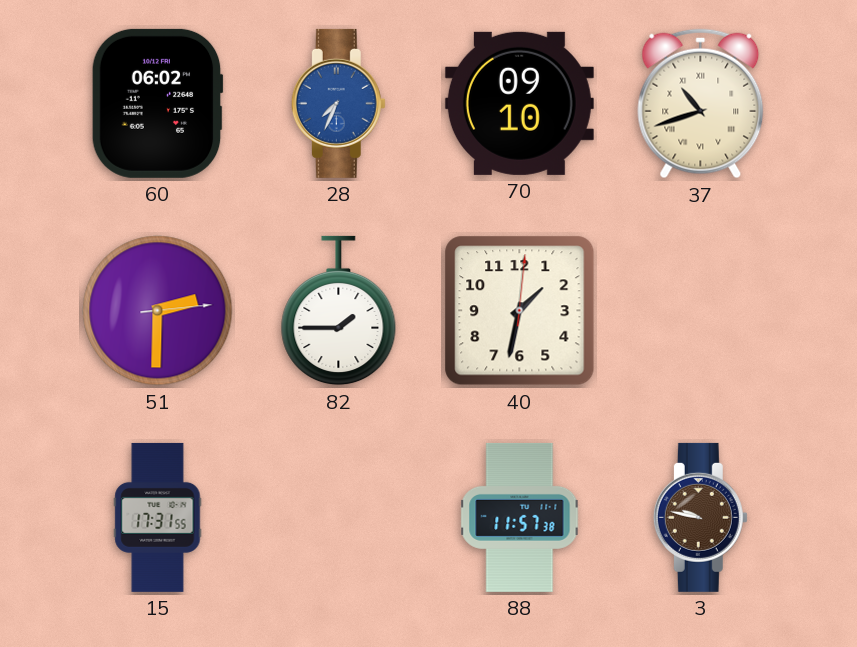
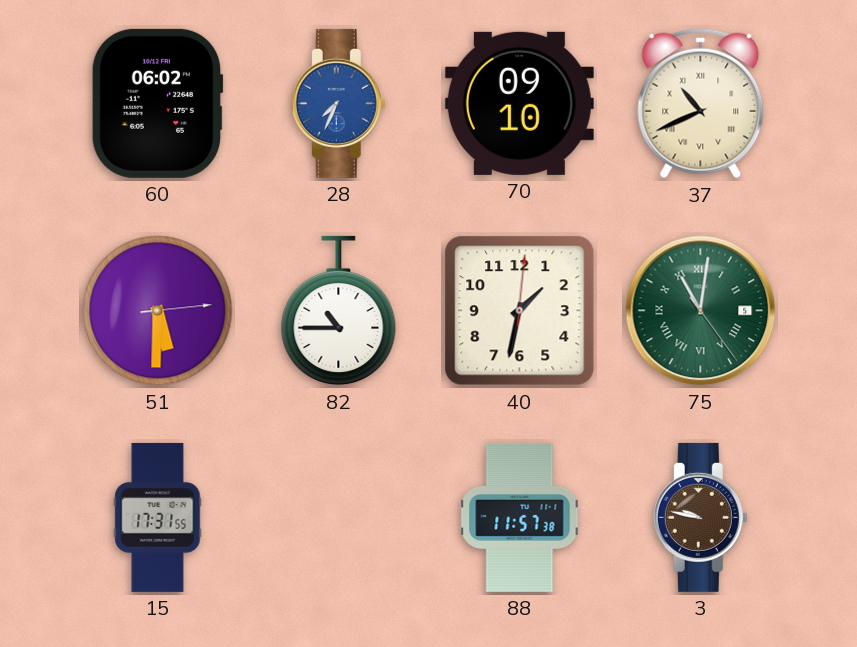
37: 10:42 -> 10:41
51: 2:30 -> 5:30
82: 1:45 -> 10:45
75: none -> 11:01
